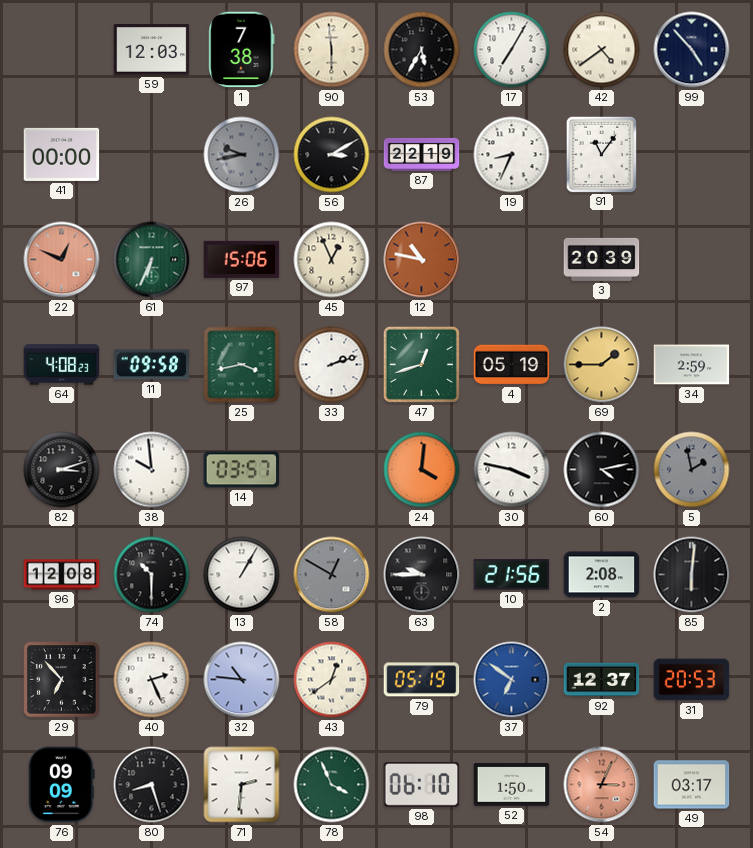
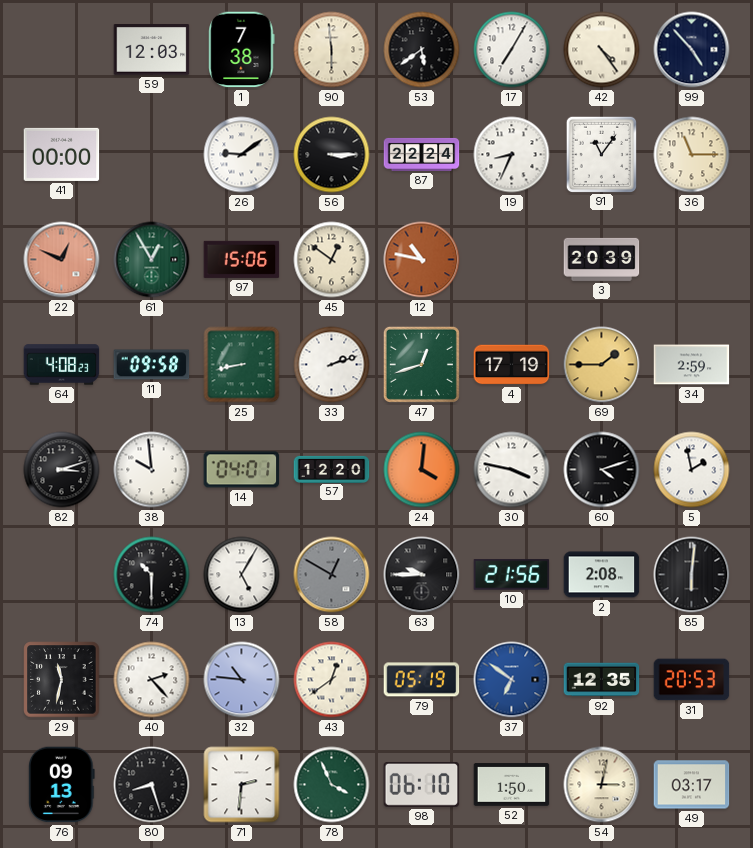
53: 5:35 -> 5:39
42: 4:39 -> 4:24
26: 9:43 -> 9:09
26 dial: grey -> white
56: 3:10 -> 3:15
87: 22:19 -> 22:24
36: none -> 11:15
61: 6:34 -> 12:55
45: 12:56 -> 12:51
25: 3:43 -> 8:43
4: 05:19 -> 17:19
14: 03:57 -> 04:01
57: none -> 12:20
60: 4:13 -> 4:12
5 dial: grey -> white
96: 12:08 -> none
13: 1:05 -> 5:05
29: 6:53 -> 11:32
40: 2:26 -> 2:23
92: 12:37 -> 12:35
76: 09:09 -> 09:13
54: 3:04 -> 3:02
54 dial: salmon -> cream
